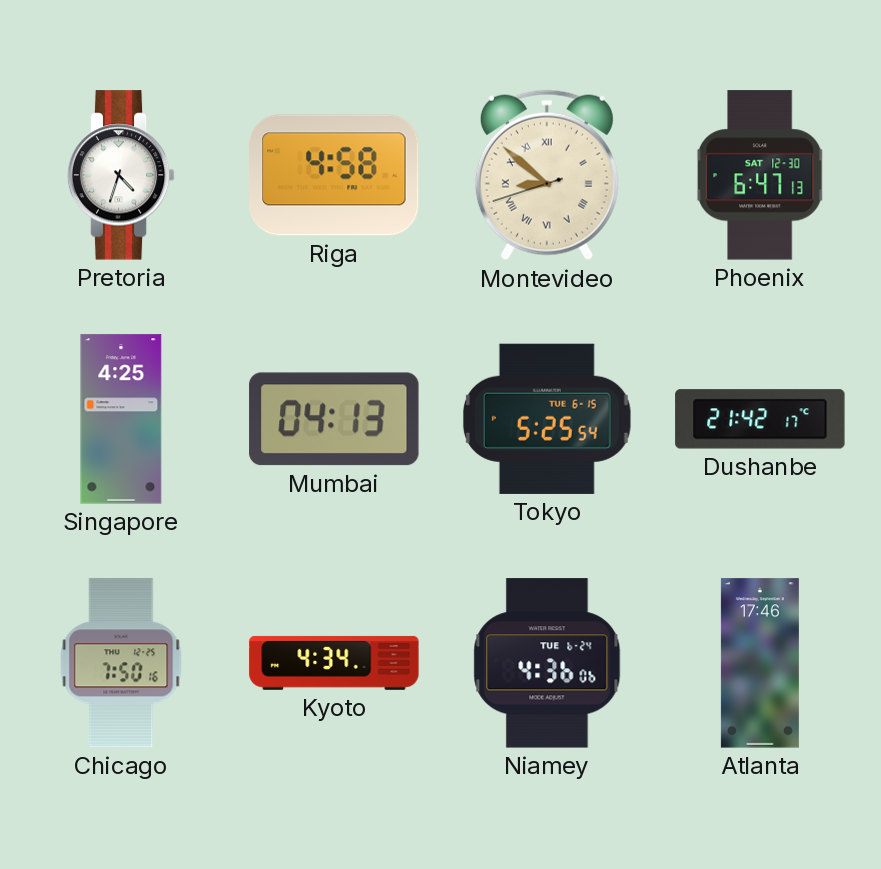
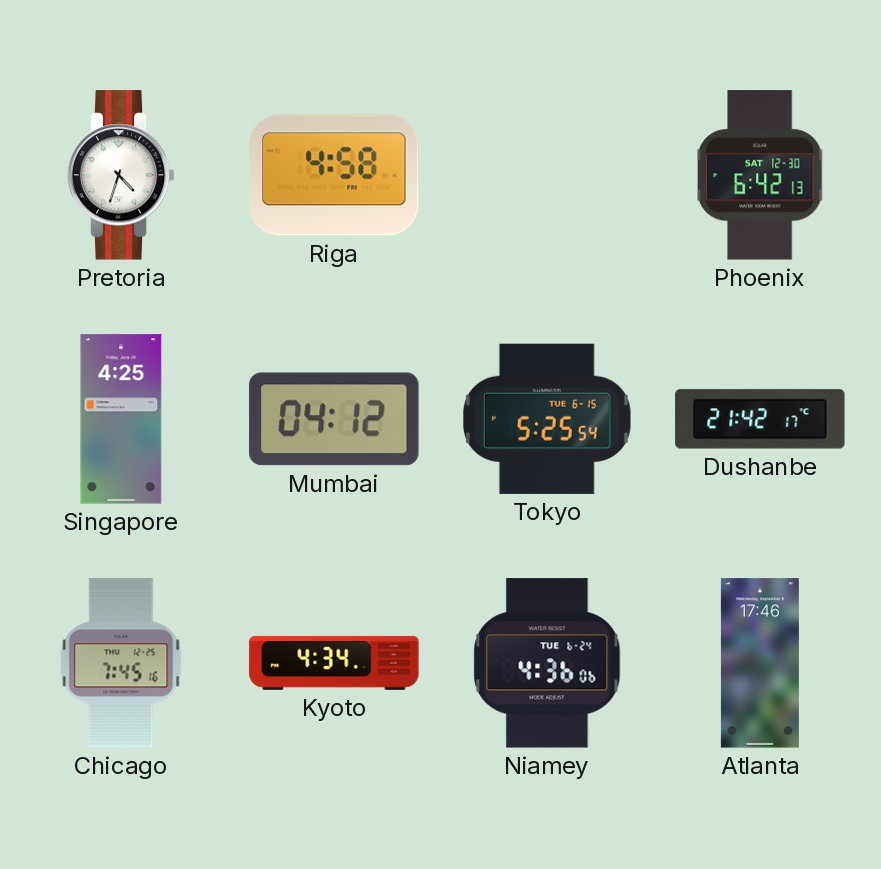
Montevideo: 8:51 -> none
Phoenix: 6:47 -> 6:42
Mumbai: 04:13 -> 04:12
Chicago: 7:50 -> 7:45
